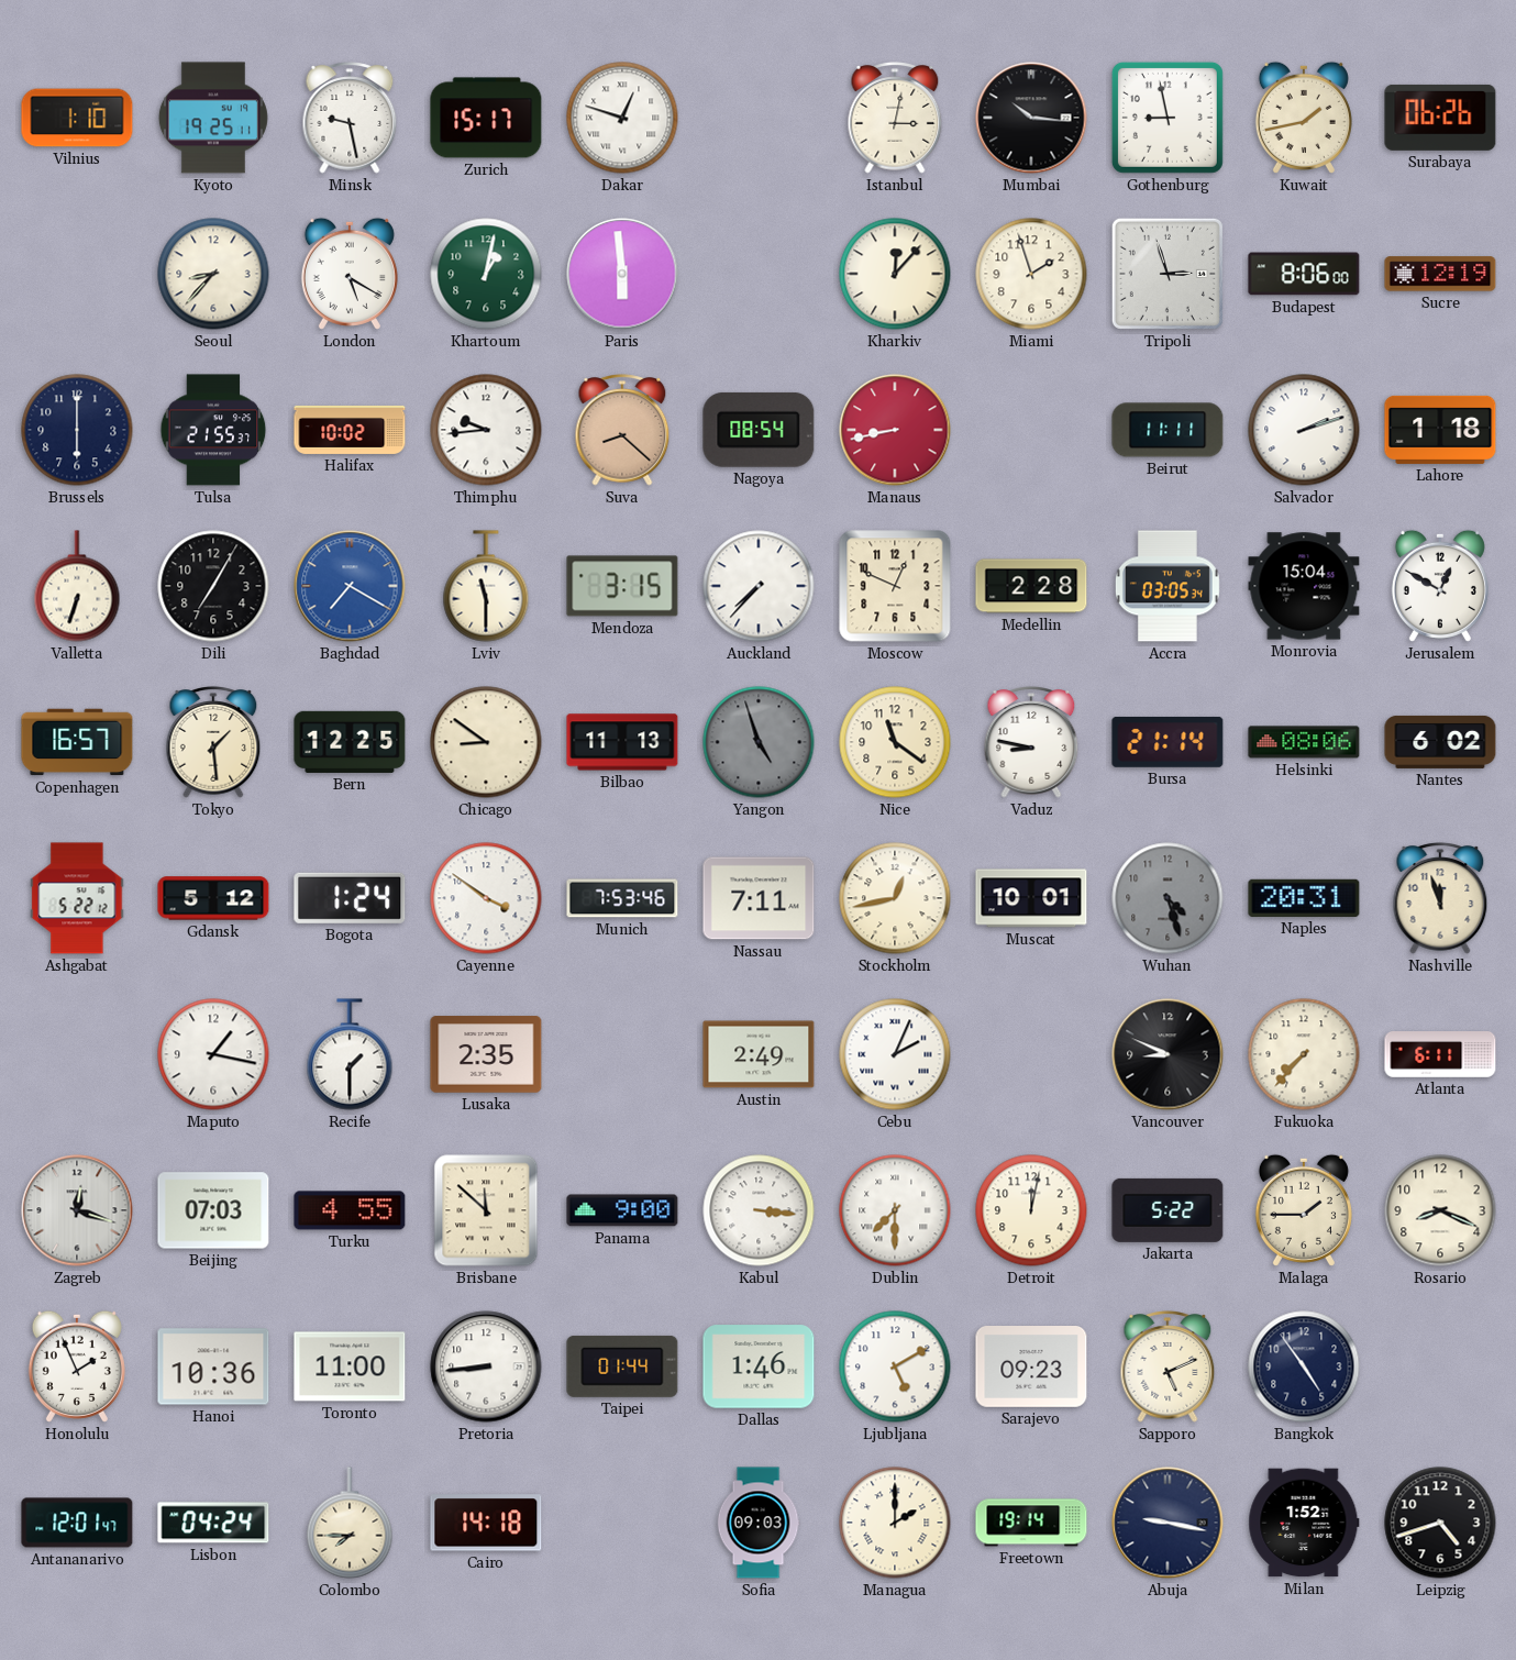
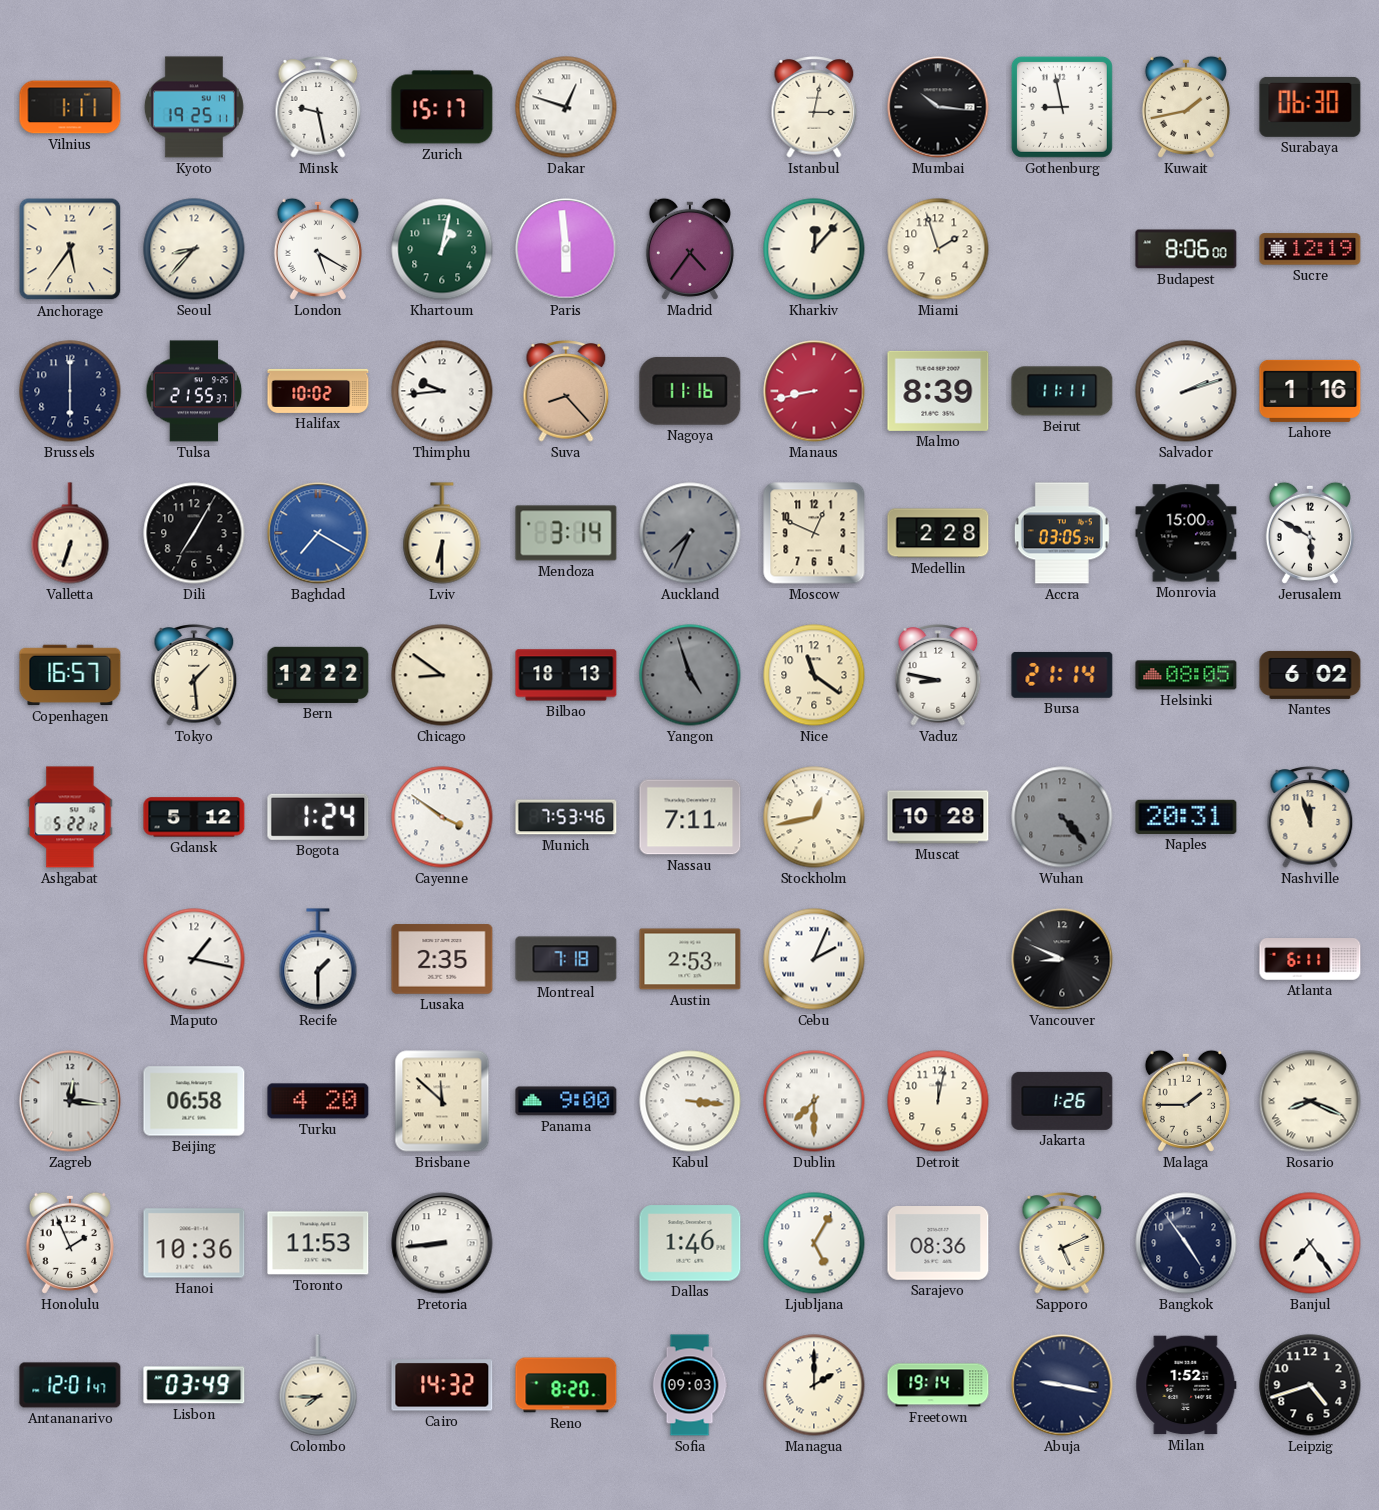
Vilnius: 1:10 -> 1:11
Surabaya: 06:26 -> 06:30
Anchorage: none -> 5:36
Madrid: none -> 4:36
Tripoli: 2:57 -> none
Suva: 8:22 -> 8:23
Nagoya: 08:54 -> 11:16
Malmo: none -> 8:39
Lahore: 1:18 -> 1:16
Lviv: 11:30 -> 6:30
Mendoza: 3:15 -> 3:14
Auckland: 7:37 -> 7:34
Auckland dial: white -> grey
Monrovia: 15:04 -> 15:00
Jerusalem: 12:50 -> 5:50
Bern: 12:25 -> 12:22
Bilbao: 11:13 -> 18:13
Helsinki: 08:06 -> 08:05
Muscat: 10:01 -> 10:28
Wuhan: 4:27 -> 4:23
Montreal: none -> 7:18
Austin: 2:49 -> 2:53
Fukuoka: 7:37 -> none
Zagreb: 12:18 -> 12:16
Beijing: 07:03 -> 06:58
Turku: 4:55 -> 4:20
Jakarta: 5:22 -> 1:26
Rosario numerals: Arabic -> Roman
Toronto: 11:00 -> 11:53
Taipei: 01:44 -> none
Ljubljana: 5:10 -> 5:05
Sarajevo: 09:23 -> 08:36
Banjul: none -> 7:24
Lisbon: 04:24 -> 03:49
Cairo: 14:18 -> 14:32
Reno: none -> 8:20
